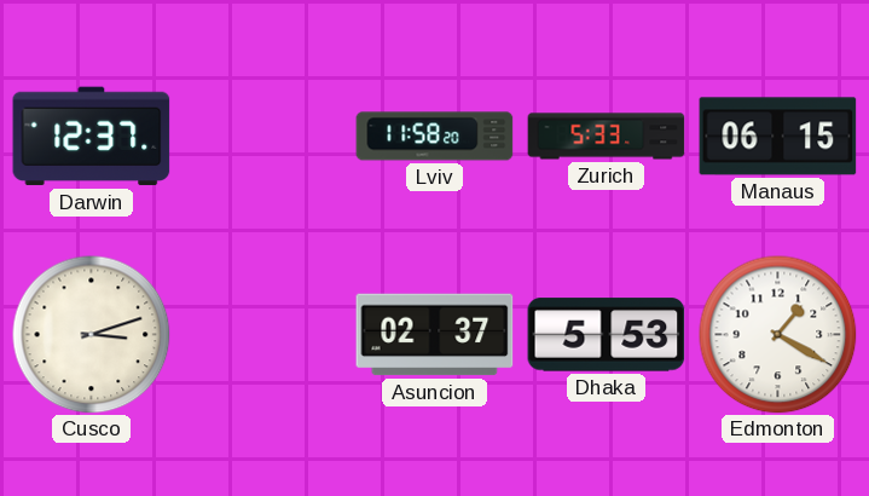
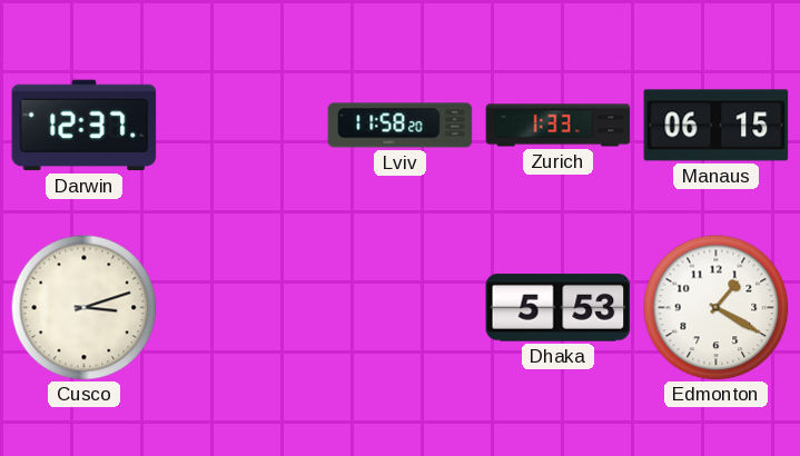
Zurich: 5:33 -> 1:33
Asuncion: 02:37 -> none
